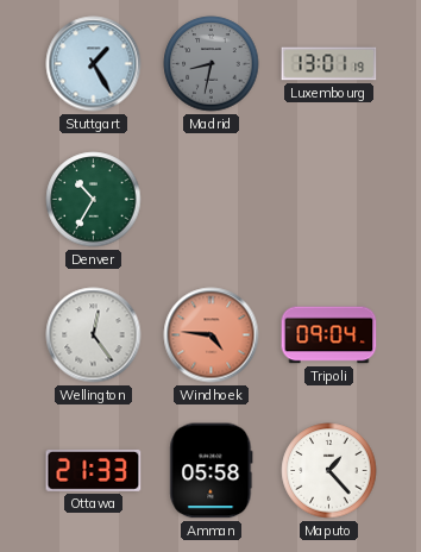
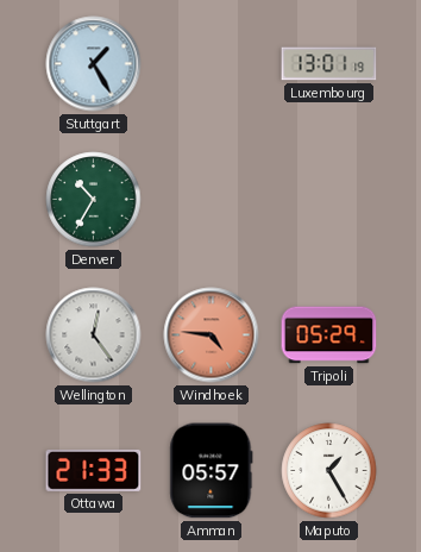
Madrid: 8:32 -> none
Tripoli: 09:04 -> 05:29
Amman: 05:58 -> 05:57
Maputo: 1:23 -> 1:25
